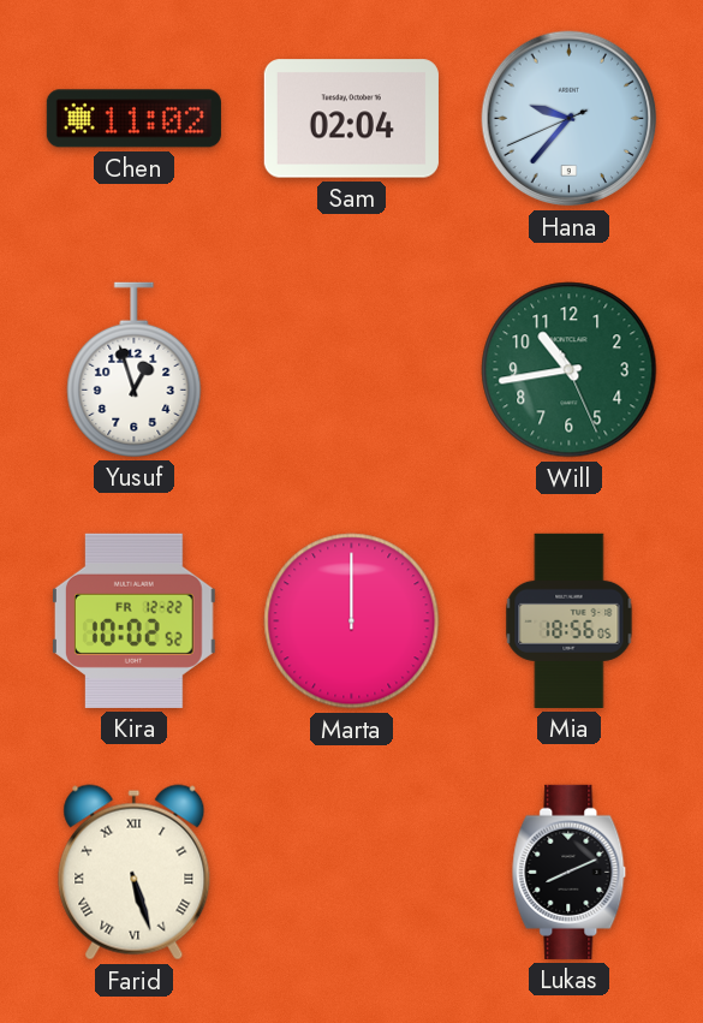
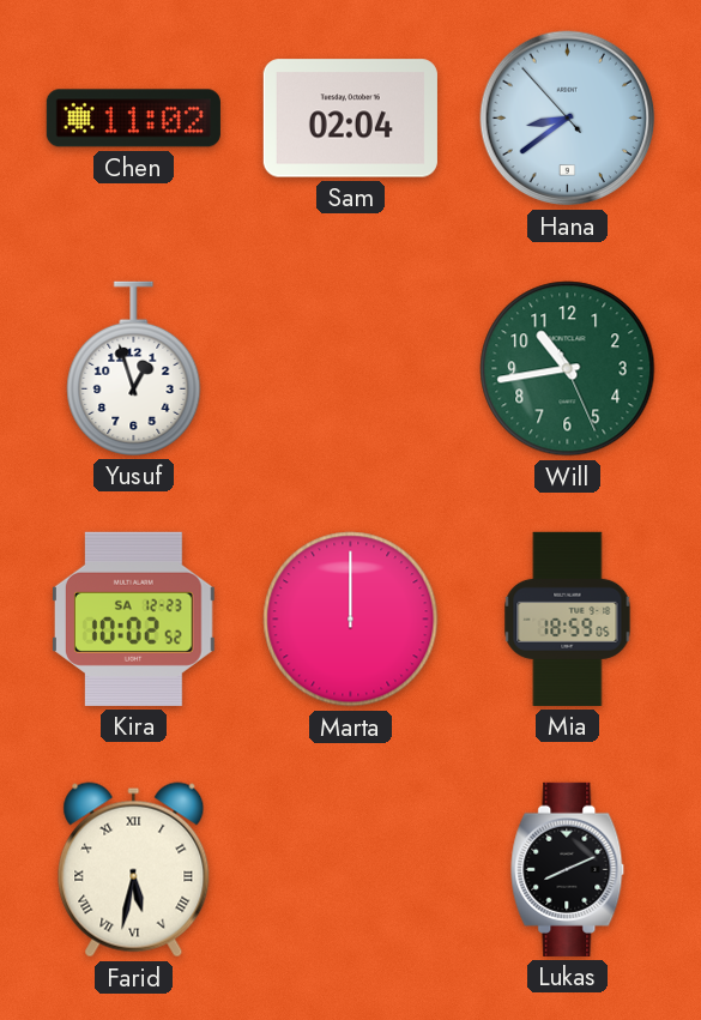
Hana: 9:36 -> 8:38
Kira date: FR 12-22 -> SA 12-23
Mia: 18:56 -> 18:59
Farid: 5:27 -> 5:32
